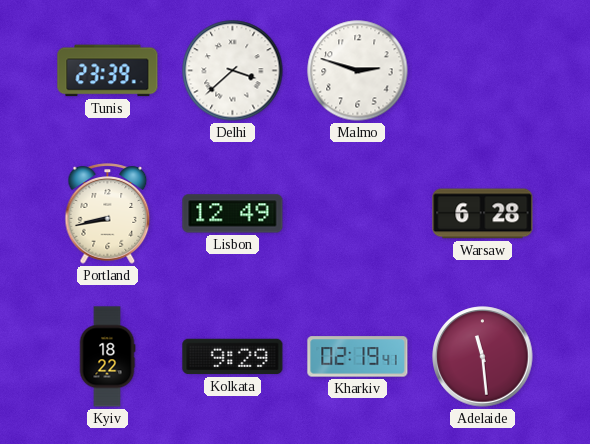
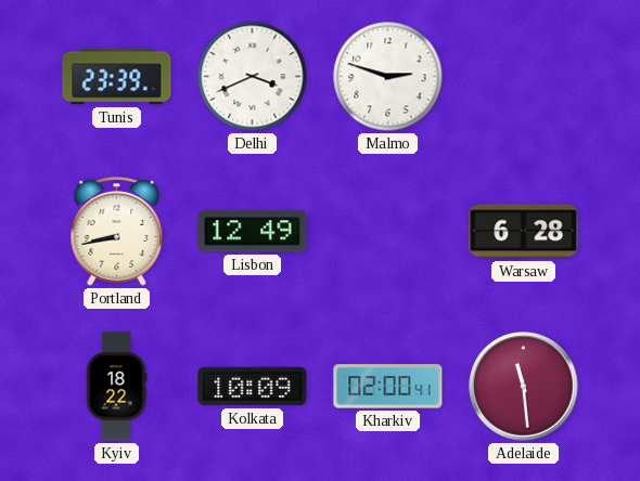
Delhi: 3:38 -> 3:41
Kolkata: 9:29 -> 10:09
Kharkiv: 02:19 -> 02:00
